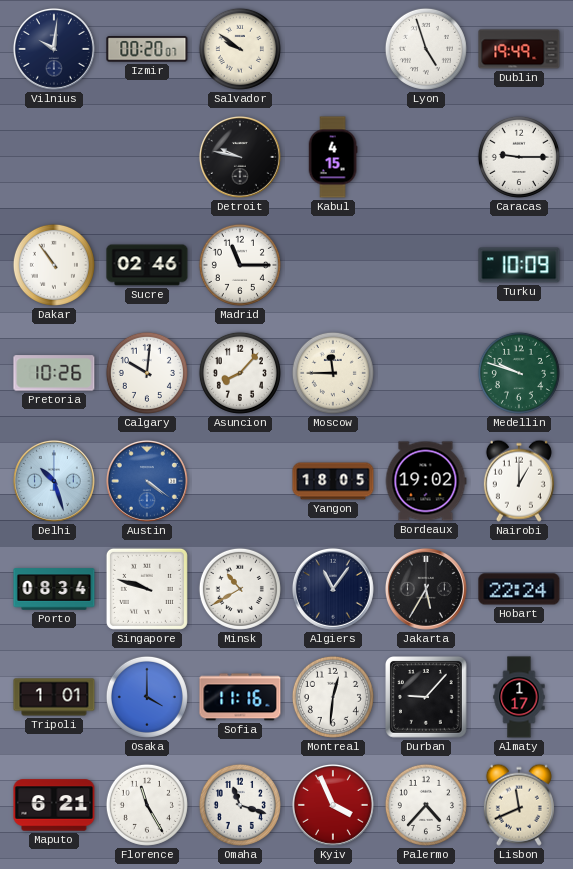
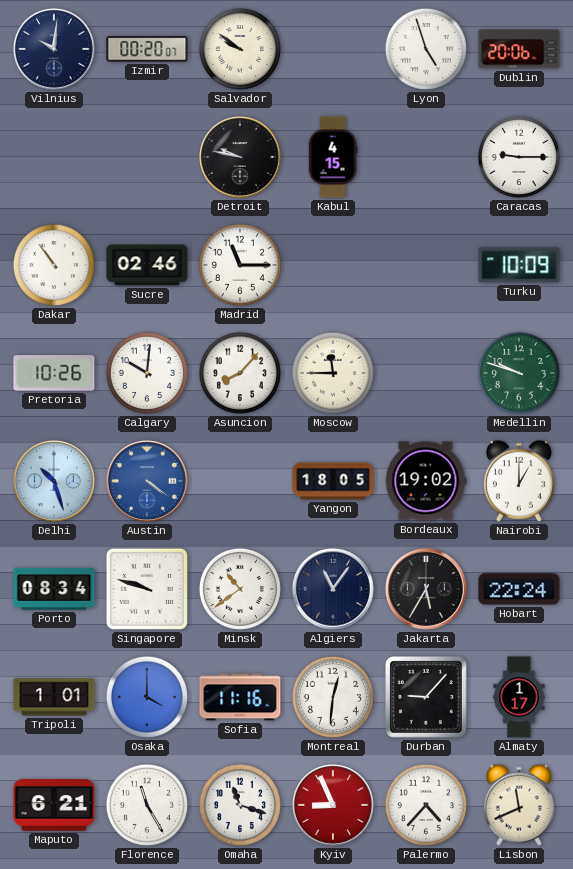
Dublin: 19:49 -> 20:06
Minsk: 10:40 -> 10:39
Kyiv: 3:56 -> 8:56
